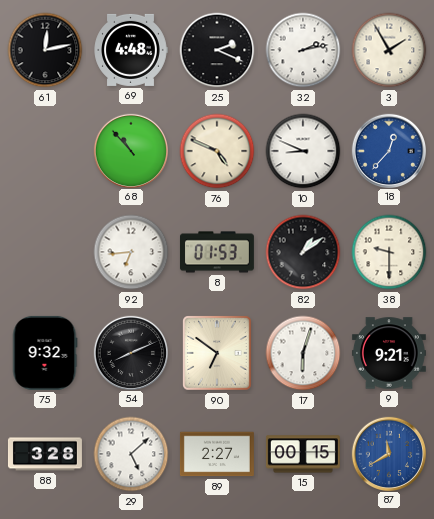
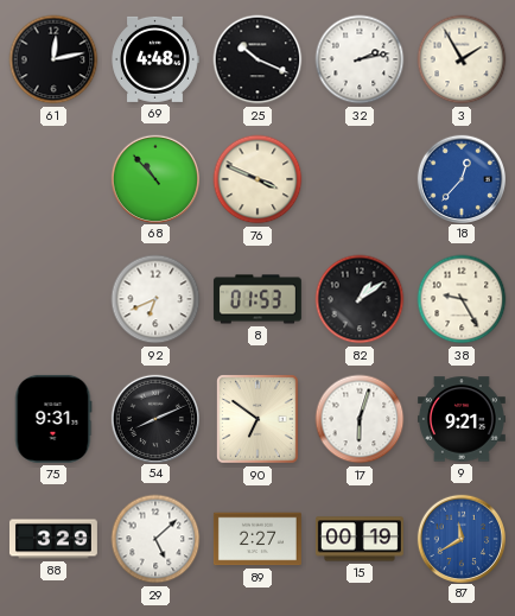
25: 2:19 -> 10:19
76: 4:49 -> 3:49
10: 8:49 -> none
92: 6:44 -> 6:41
38: 9:30 -> 9:25
75: 9:32 -> 9:31
88: 3:28 -> 3:29
15: 00:15 -> 00:19
